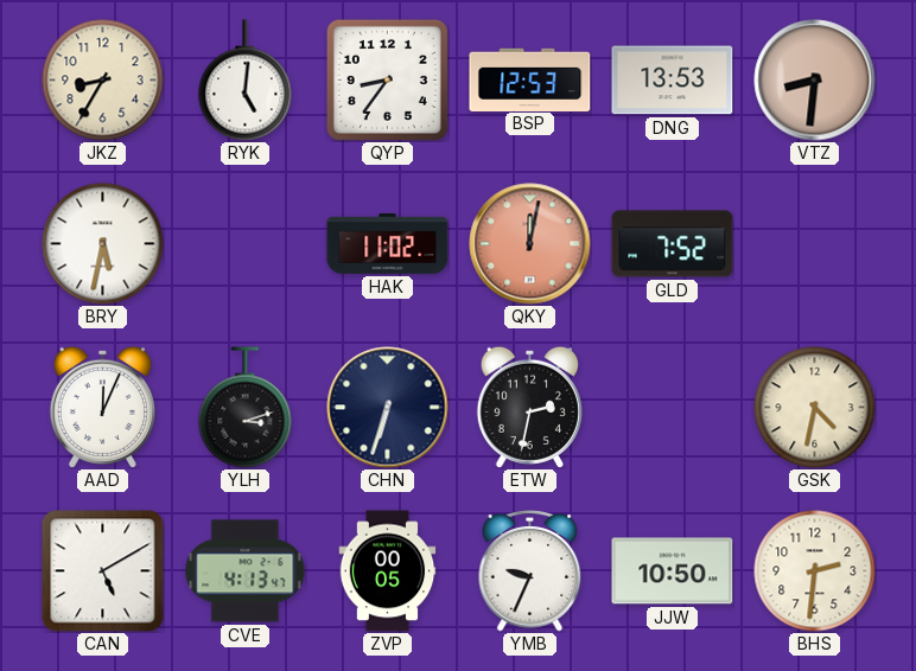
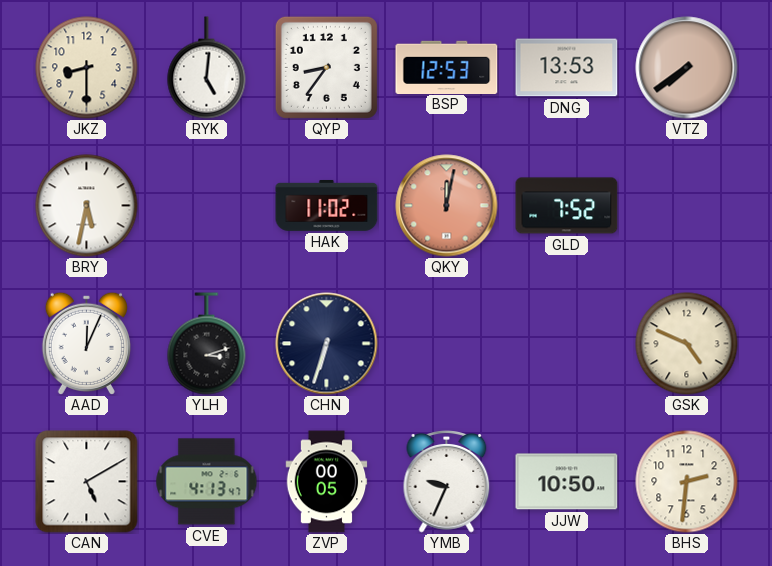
JKZ: 8:35 -> 8:30
VTZ: 8:31 -> 7:39
ETW: 2:32 -> none
GSK: 4:32 -> 4:49
